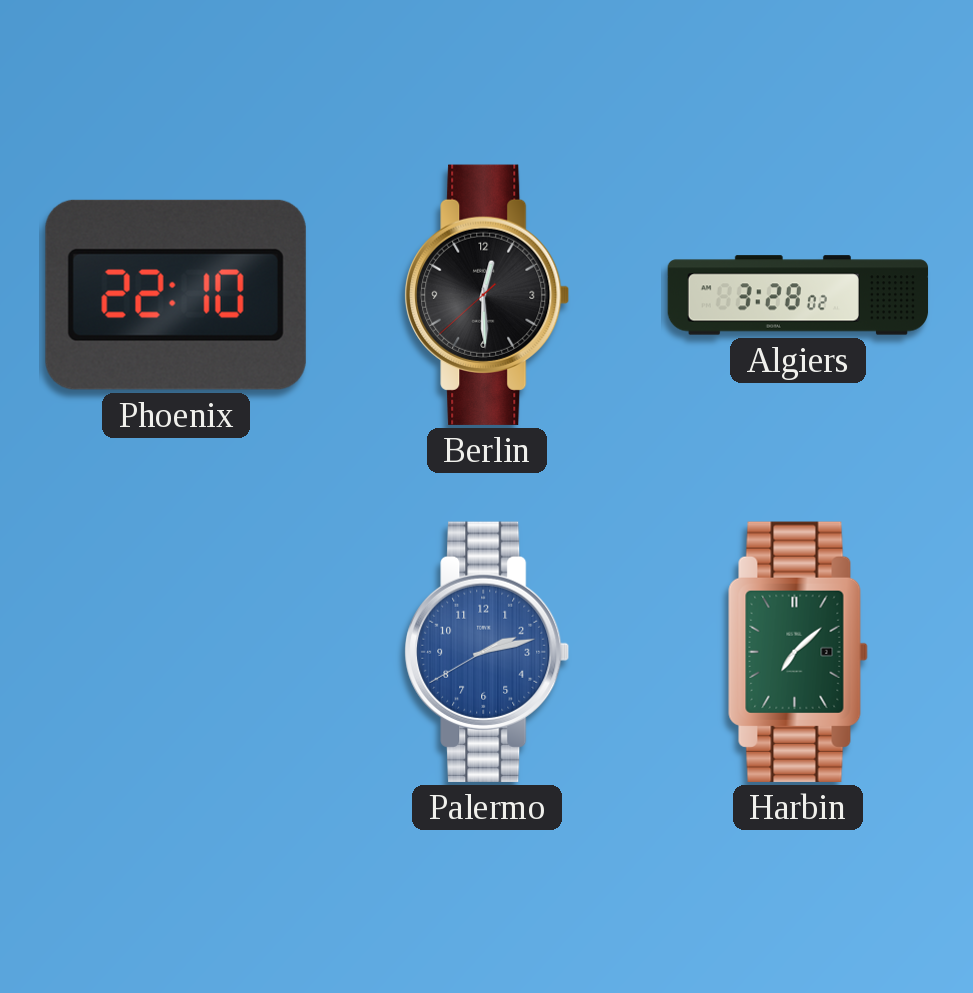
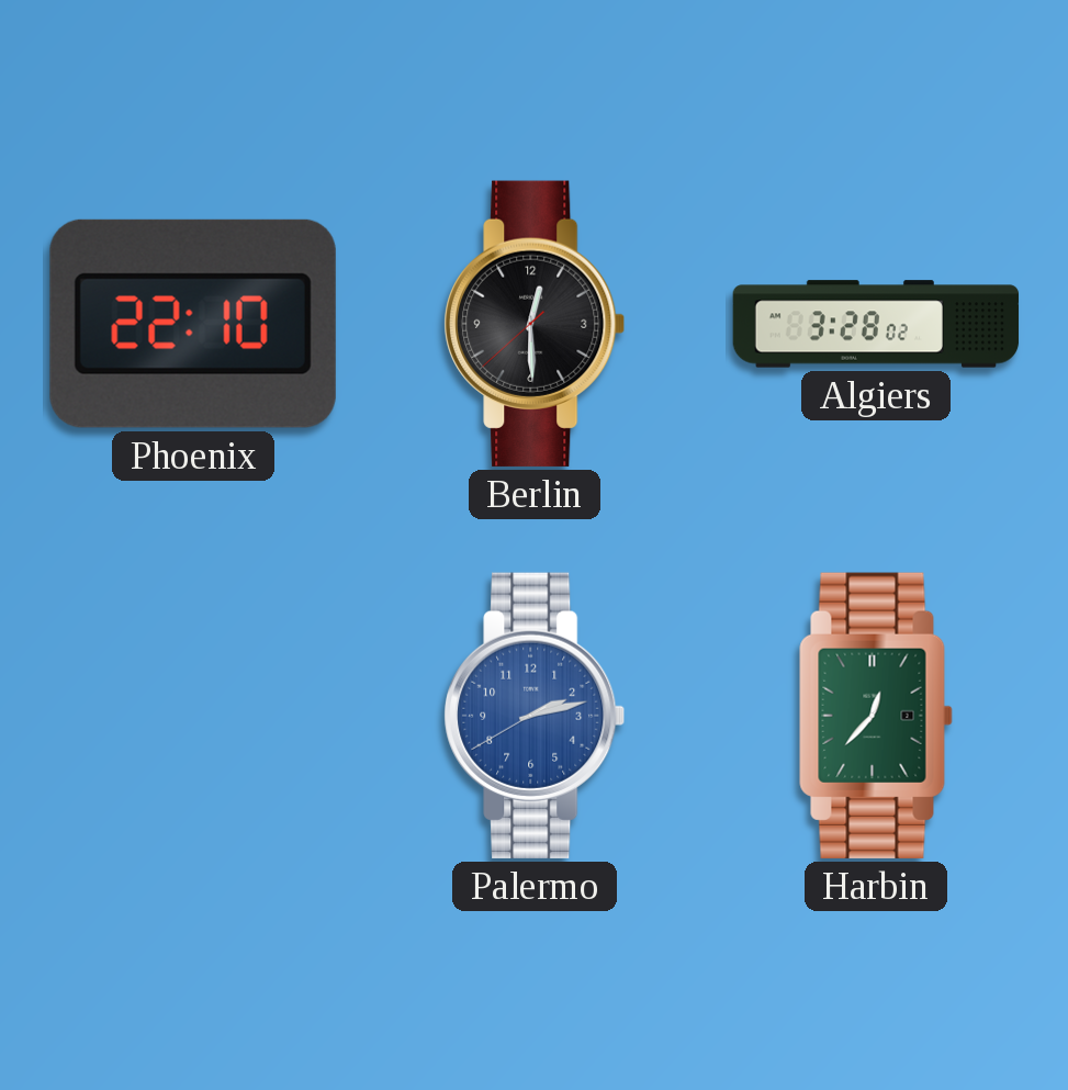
Harbin: 7:08 -> 12:37
